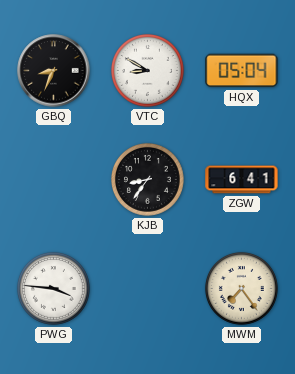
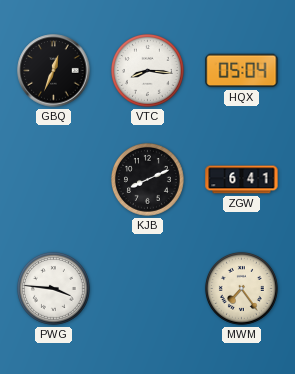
GBQ: 8:34 -> 12:34
VTC: 8:50 -> 8:16
KJB: 8:36 -> 8:11
